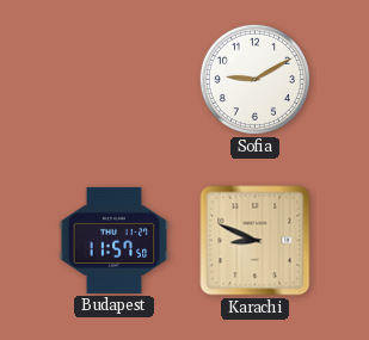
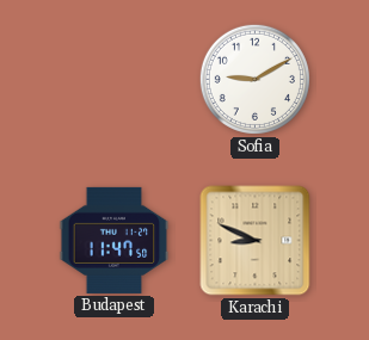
Budapest: 11:57 -> 11:47
